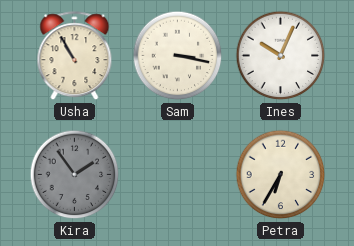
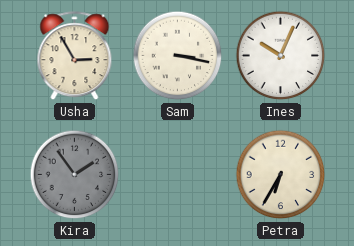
Usha: 10:55 -> 2:55
